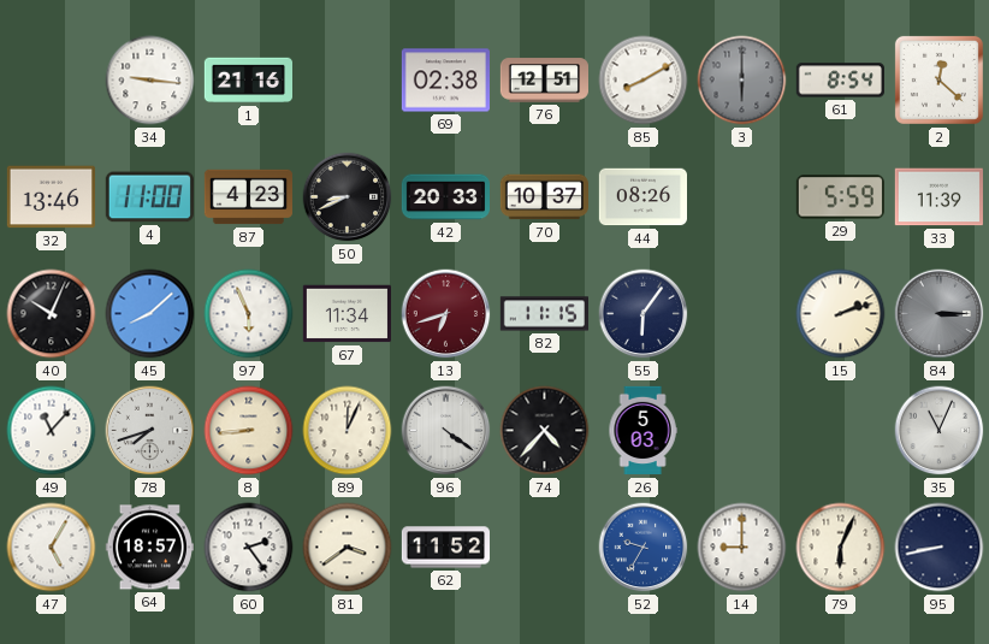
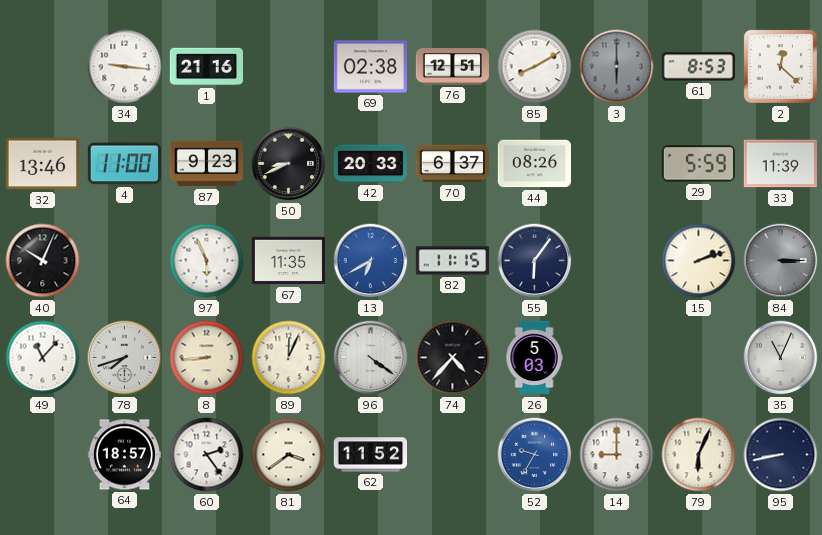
61: 8:54 -> 8:53
87: 4:23 -> 9:23
70: 10:37 -> 6:37
45: 8:08 -> none
67: 11:34 -> 11:35
13: 6:42 -> 6:40
13 dial: burgundy -> blue
47: 5:05 -> none
